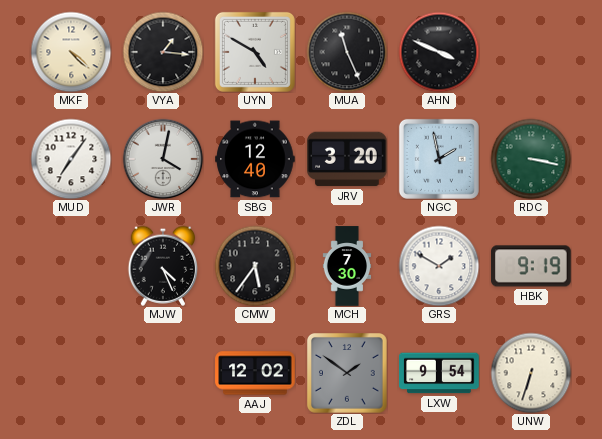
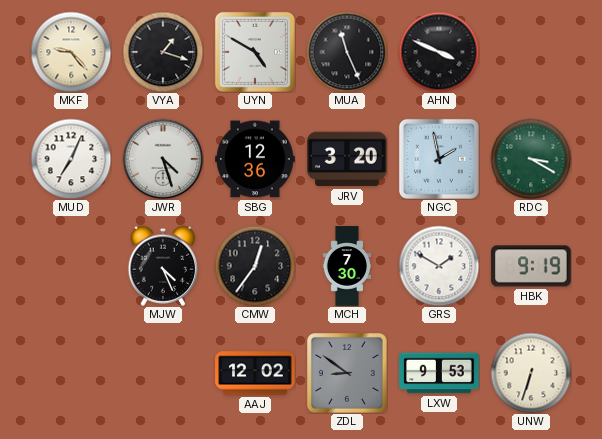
MKF: 4:22 -> 9:23
VYA: 1:16 -> 1:18
MUD: 7:06 -> 7:04
JWR: 4:02 -> 4:27
SBG: 12:40 -> 12:36
RDC: 3:17 -> 3:20
CMW: 5:36 -> 12:36
ZDL: 1:51 -> 8:51
LXW: 9:54 -> 9:53
